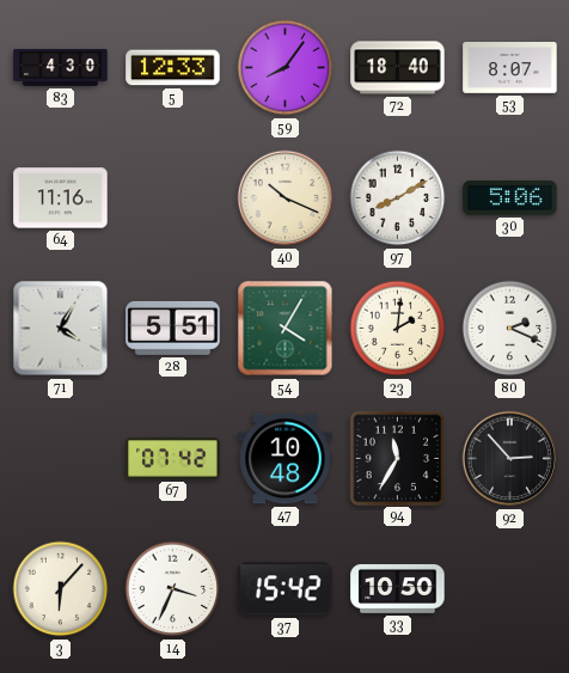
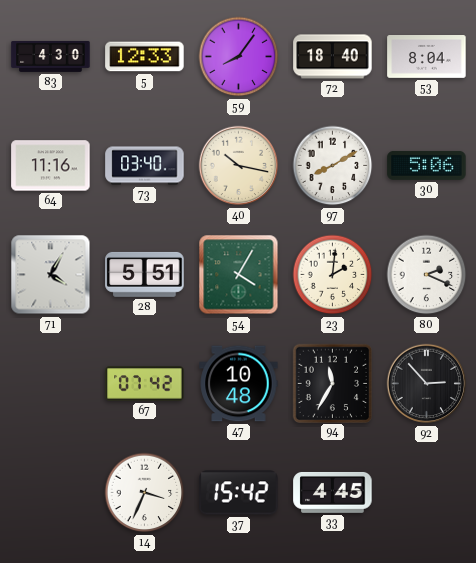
53: 8:07 -> 8:04
73: none -> 03:40
40: 10:19 -> 10:17
3: 6:07 -> none
33: 10:50 -> 4:45
